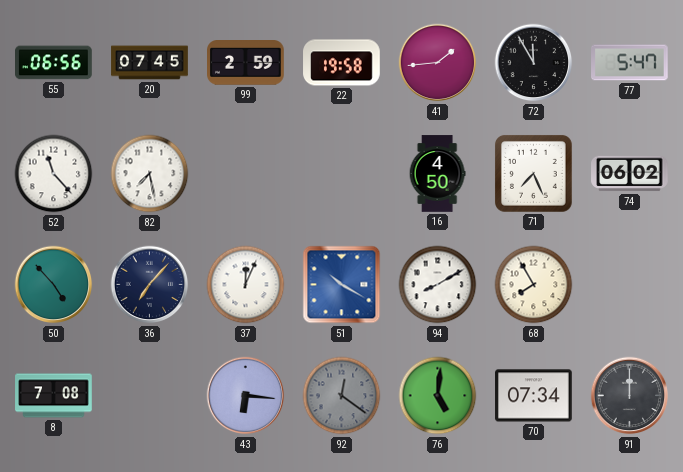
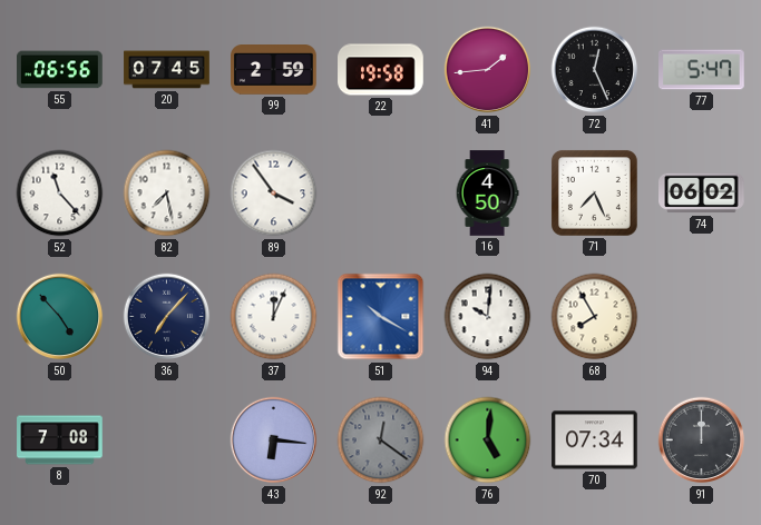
72: 11:55 -> 12:26
89: none -> 3:54
94: 8:10 -> 10:01
